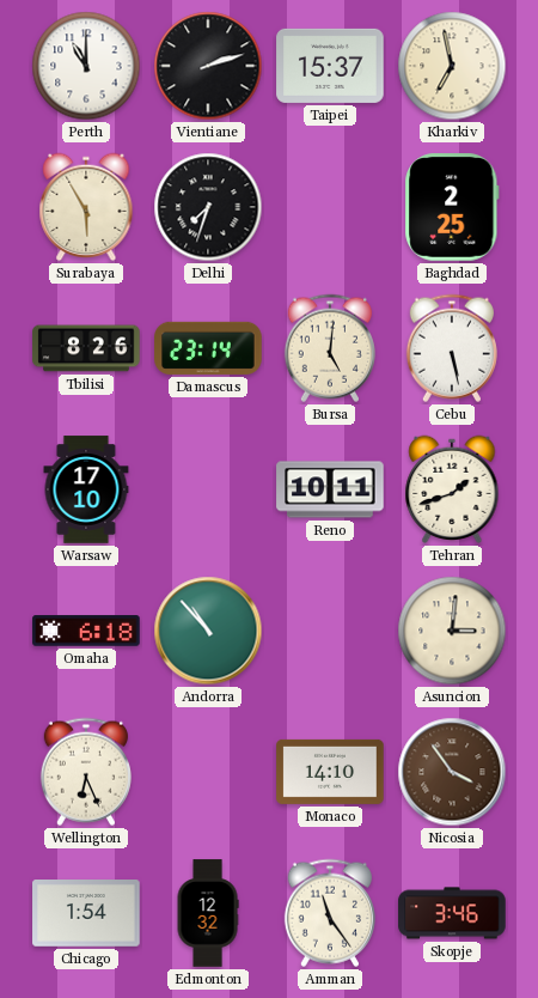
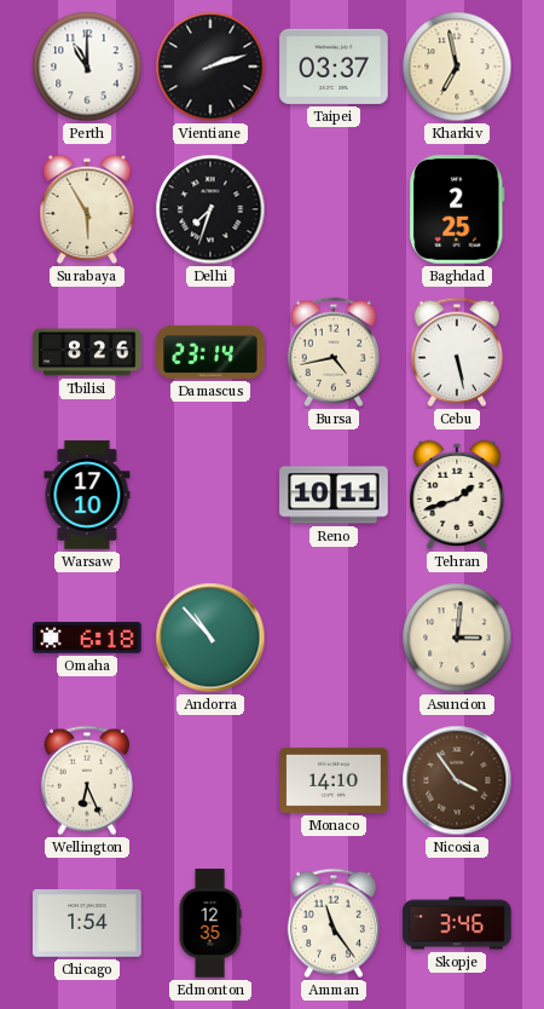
Taipei: 15:37 -> 03:37
Bursa: 5:01 -> 4:43
Edmonton: 12:32 -> 12:35
